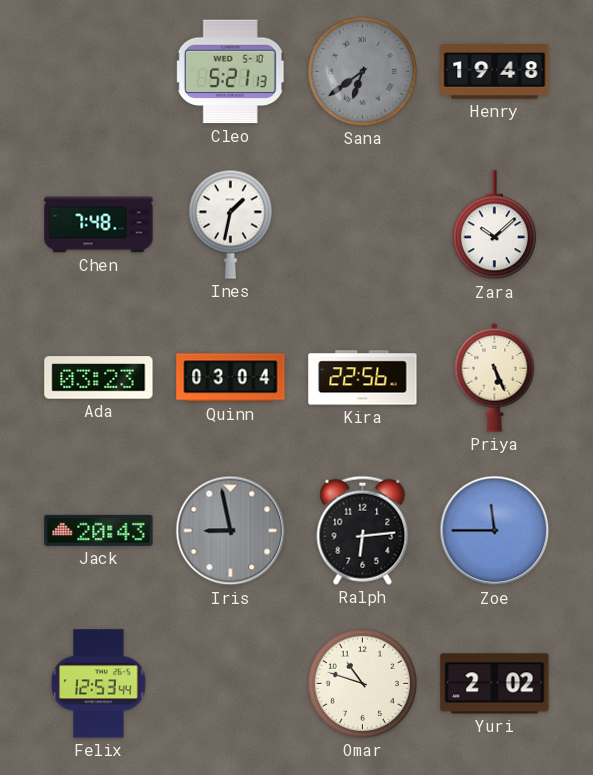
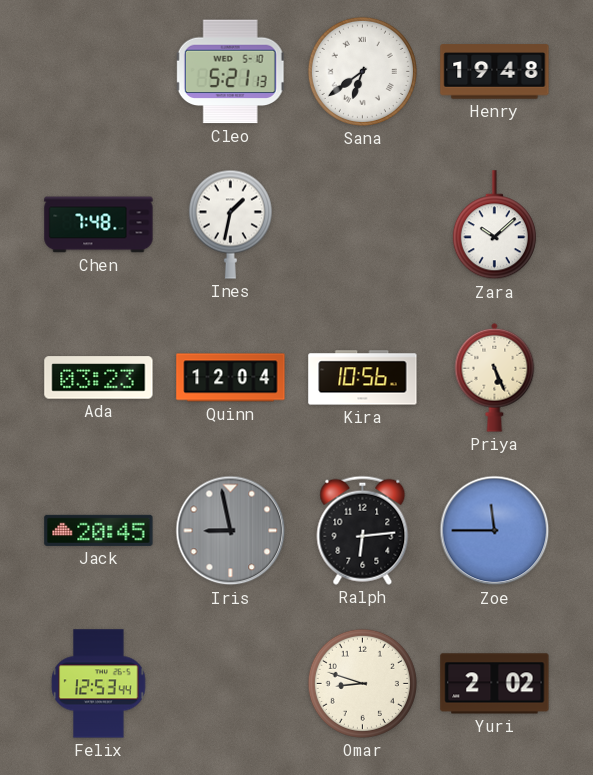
Sana dial: grey -> white
Quinn: 03:04 -> 12:04
Kira: 22:56 -> 10:56
Jack: 20:43 -> 20:45
Omar: 10:48 -> 8:48
